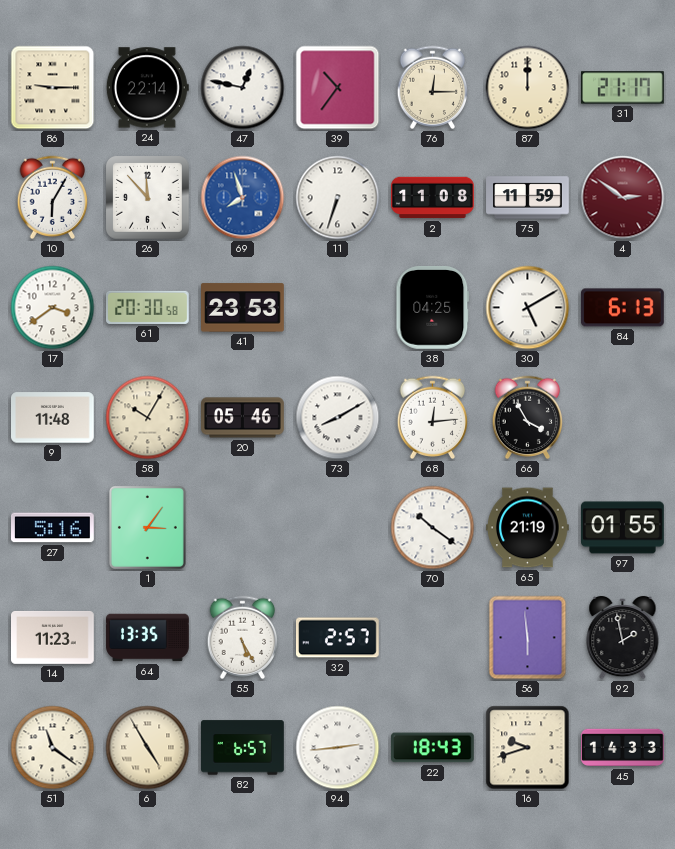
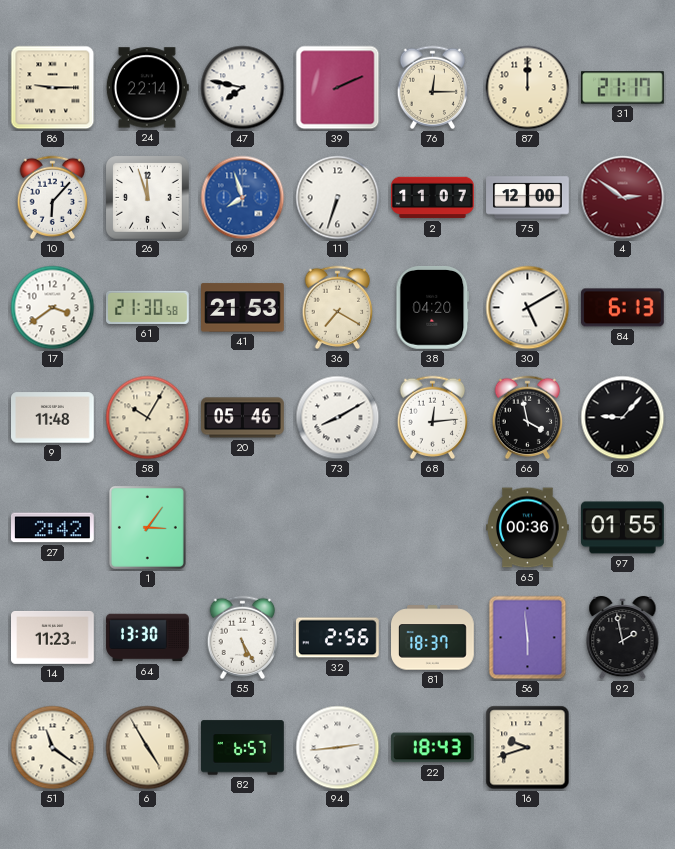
47: 12:47 -> 7:47
39: 10:36 -> 2:11
10: 6:05 -> 6:07
26: 11:53 -> 11:57
2: 11:08 -> 11:07
75: 11:59 -> 12:00
61: 20:30 -> 21:30
41: 23:53 -> 21:53
36: none -> 7:20
38: 04:25 -> 04:20
66: 3:55 -> 3:58
50: none -> 9:07
27: 5:16 -> 2:42
70: 10:21 -> none
65: 21:19 -> 00:36
64: 13:35 -> 13:30
32: 2:57 -> 2:56
81: none -> 18:37
45: 14:33 -> none
